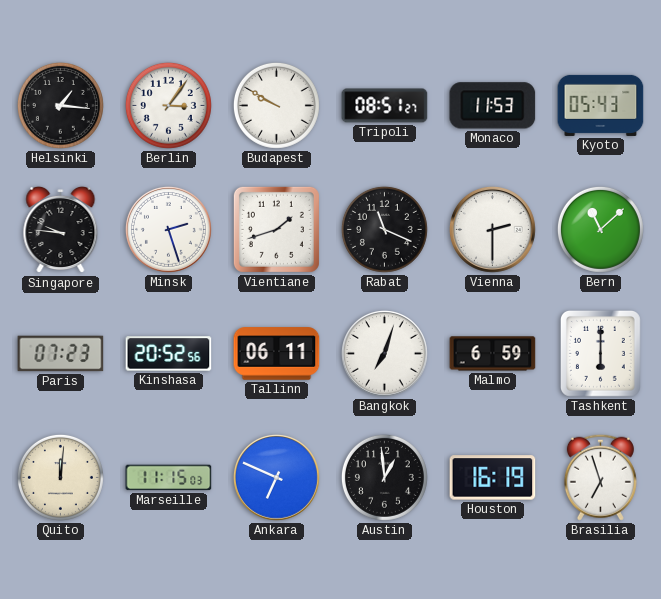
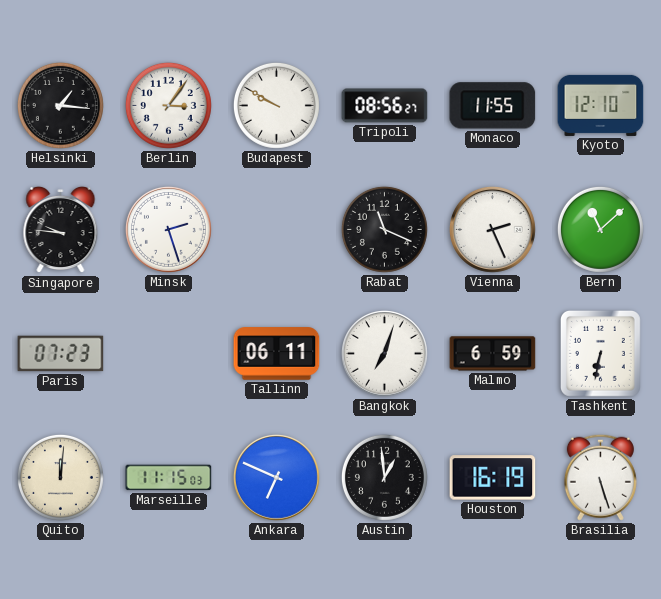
Tripoli: 08:51 -> 08:56
Monaco: 11:53 -> 11:55
Kyoto: 05:43 -> 12:10
Vientiane: 1:42 -> none
Vienna: 2:30 -> 2:26
Kinshasa: 20:52 -> none
Tashkent: 6:00 -> 6:32
Brasilia: 6:57 -> 5:27
